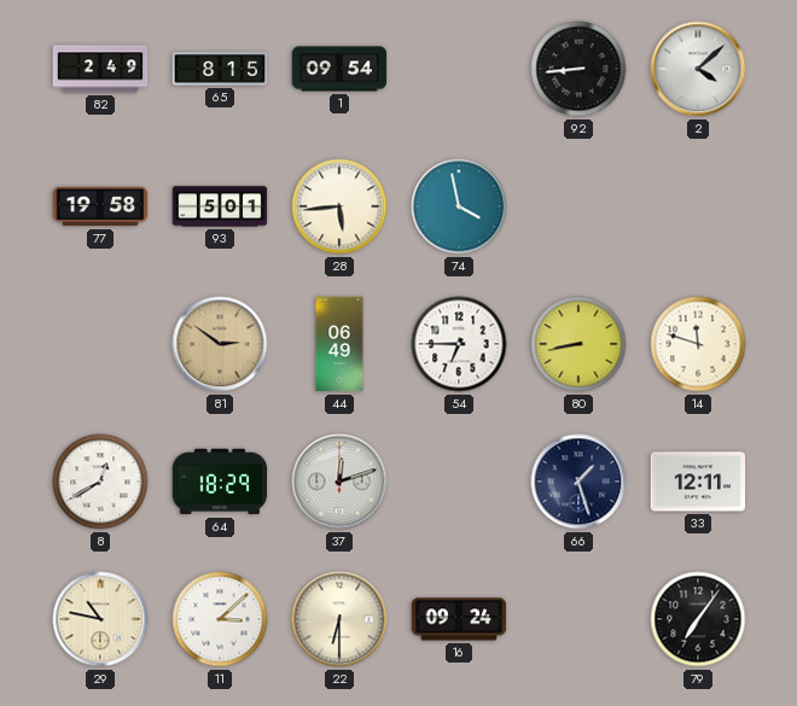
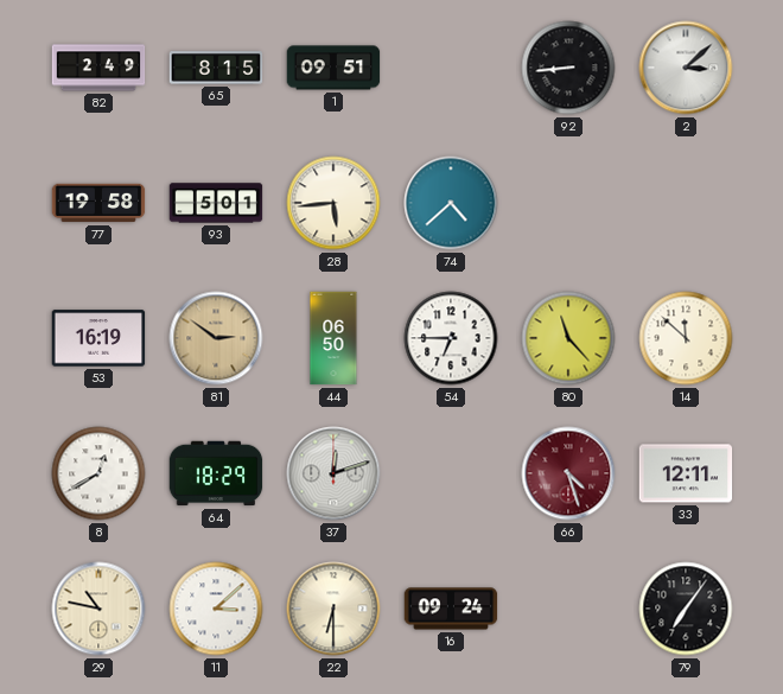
1: 09:54 -> 09:51
2: 4:08 -> 3:08
74: 3:58 -> 4:38
53: none -> 16:19
44: 06:49 -> 06:50
80: 8:43 -> 11:23
14: 11:48 -> 11:52
66: 1:27 -> 4:27
66 dial: navy -> burgundy
